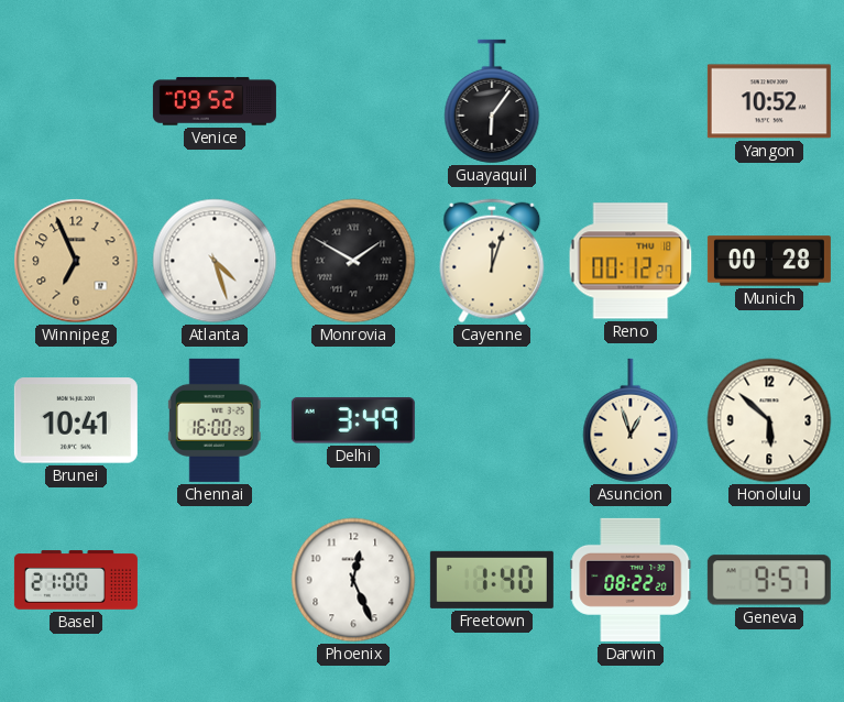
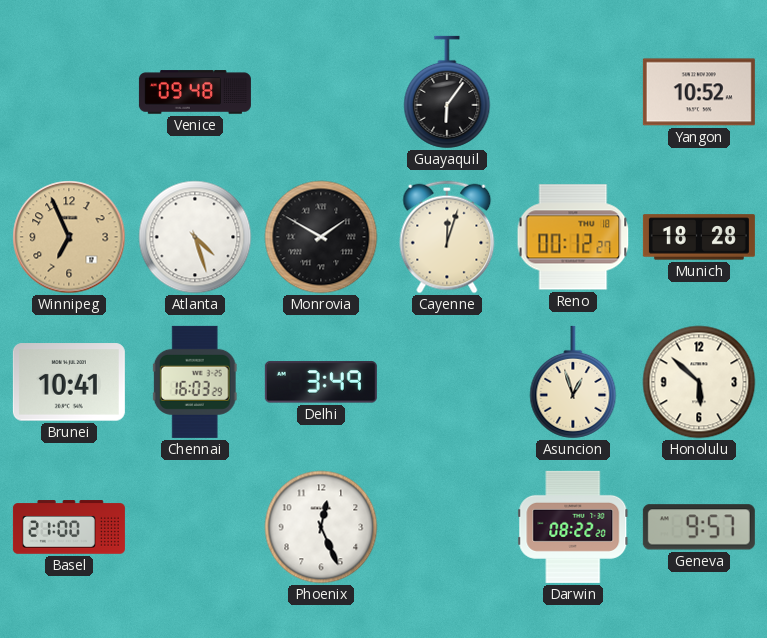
Venice: 09:52 -> 09:48
Munich: 00:28 -> 18:28
Chennai: 16:00 -> 16:03
Freetown: 1:40 -> none
